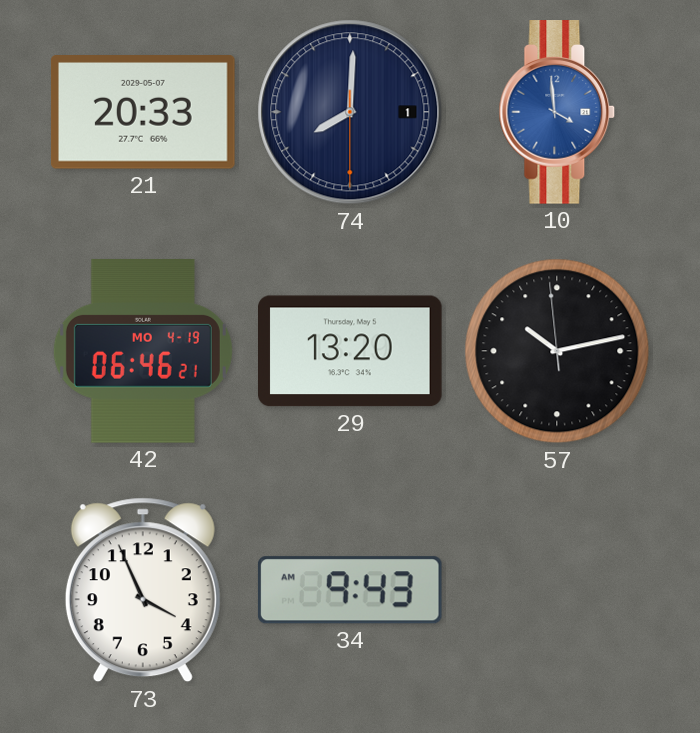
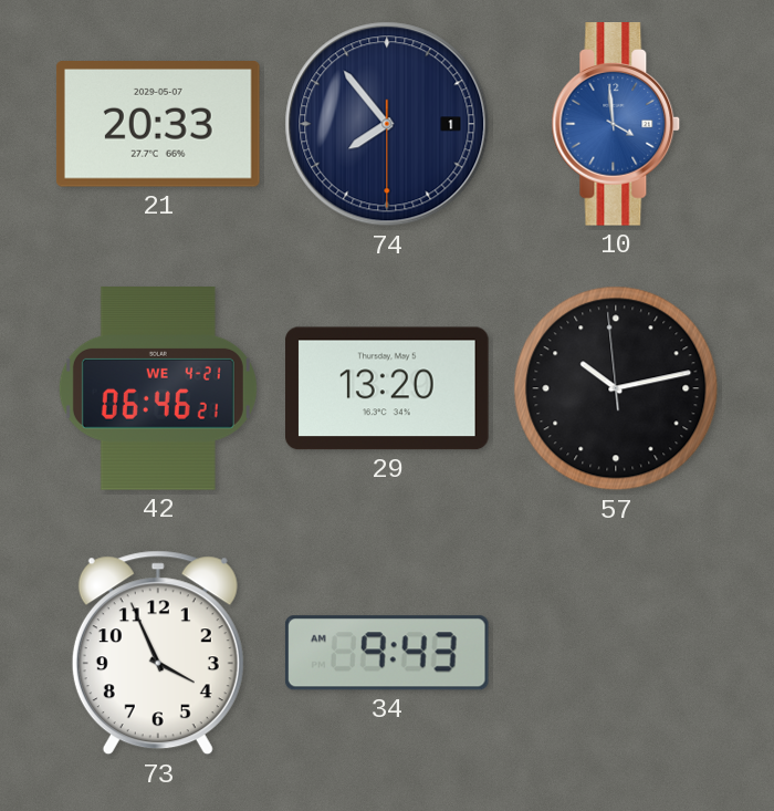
74: 8:00 -> 7:53
42 date: MO 4-19 -> WE 4-21
